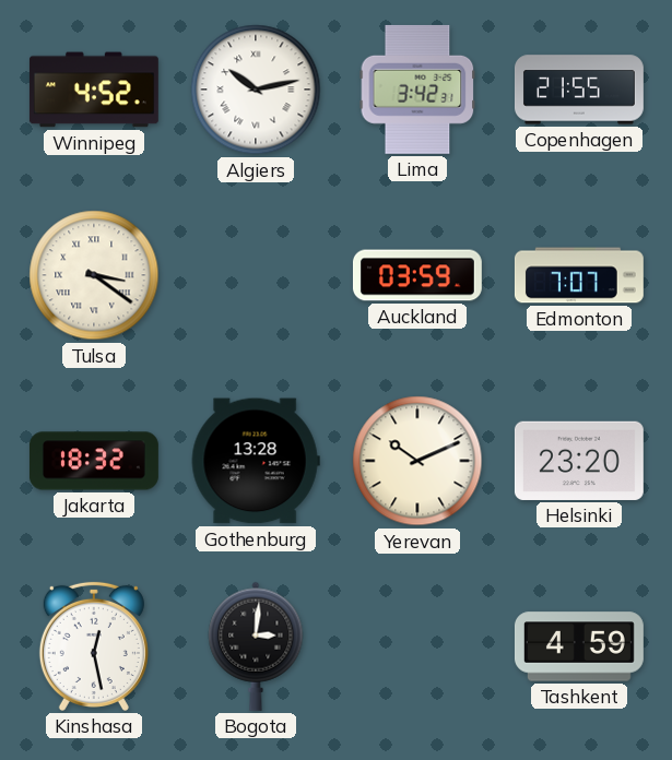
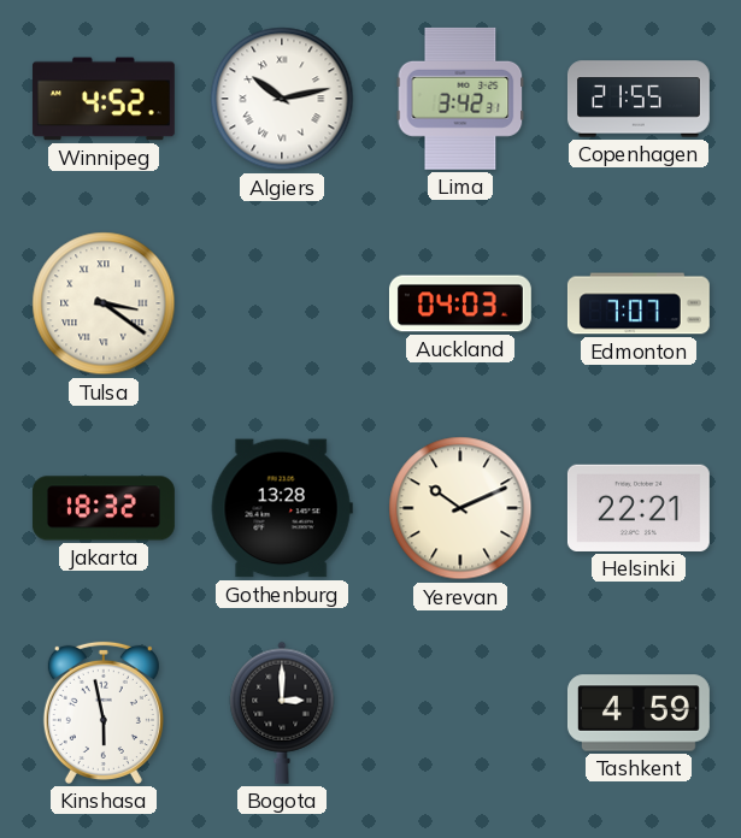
Auckland: 03:59 -> 04:03
Helsinki: 23:20 -> 22:21
Kinshasa: 12:28 -> 5:58
Bogota: 3:01 -> 3:00
